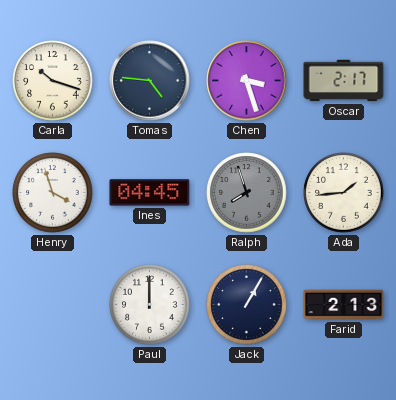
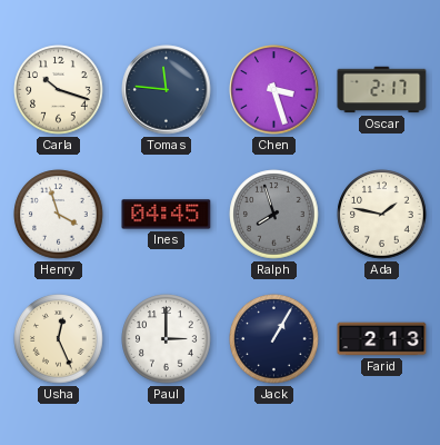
Tomas: 4:46 -> 11:46
Ada: 1:44 -> 1:47
Usha: none -> 12:26
Paul: 12:00 -> 3:00
